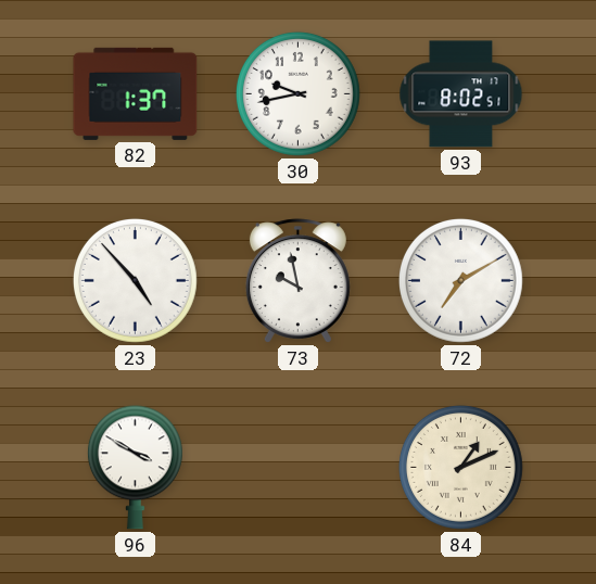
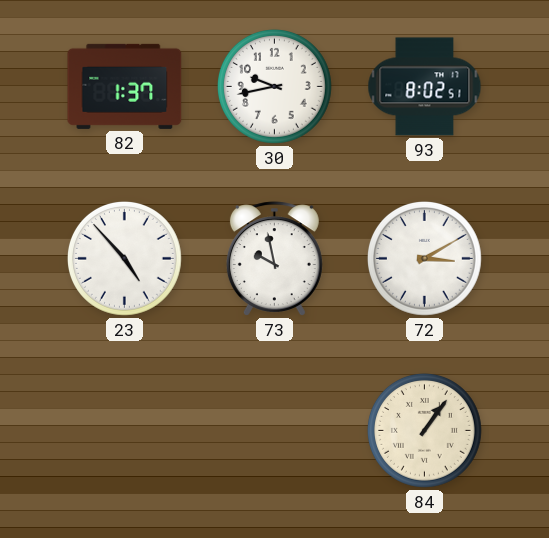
72: 7:10 -> 3:10
96: 3:50 -> none
84: 1:11 -> 1:06
